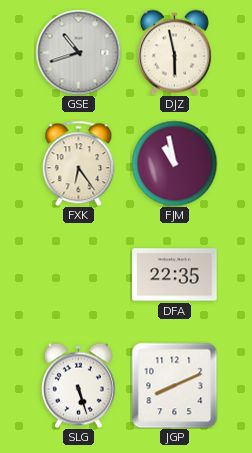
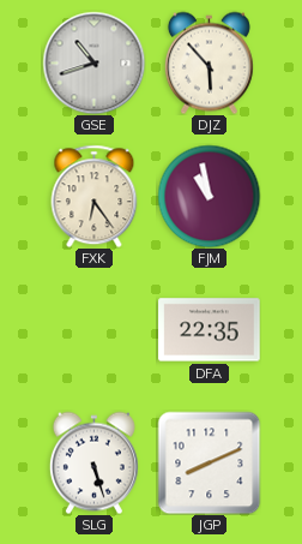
DJZ: 5:58 -> 5:53
